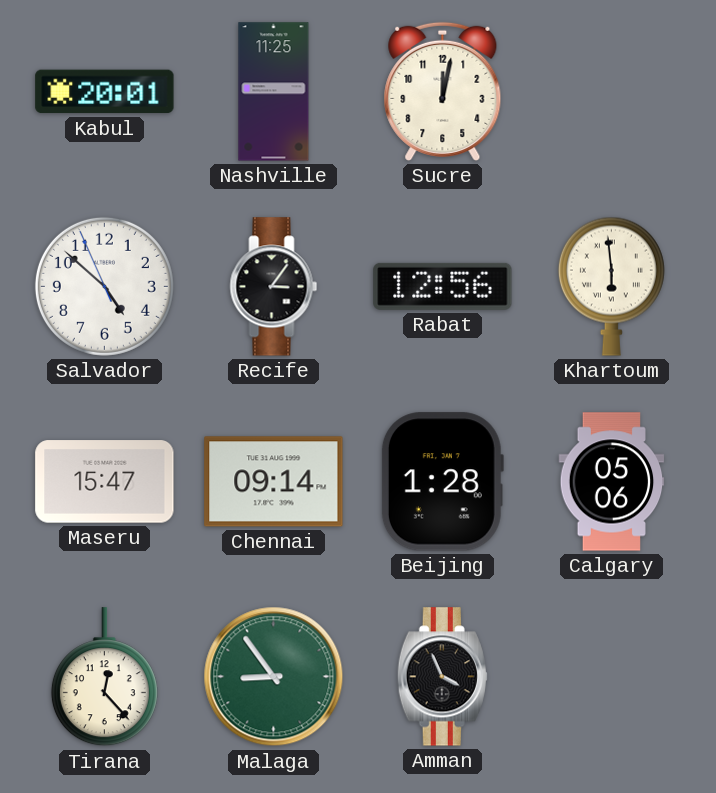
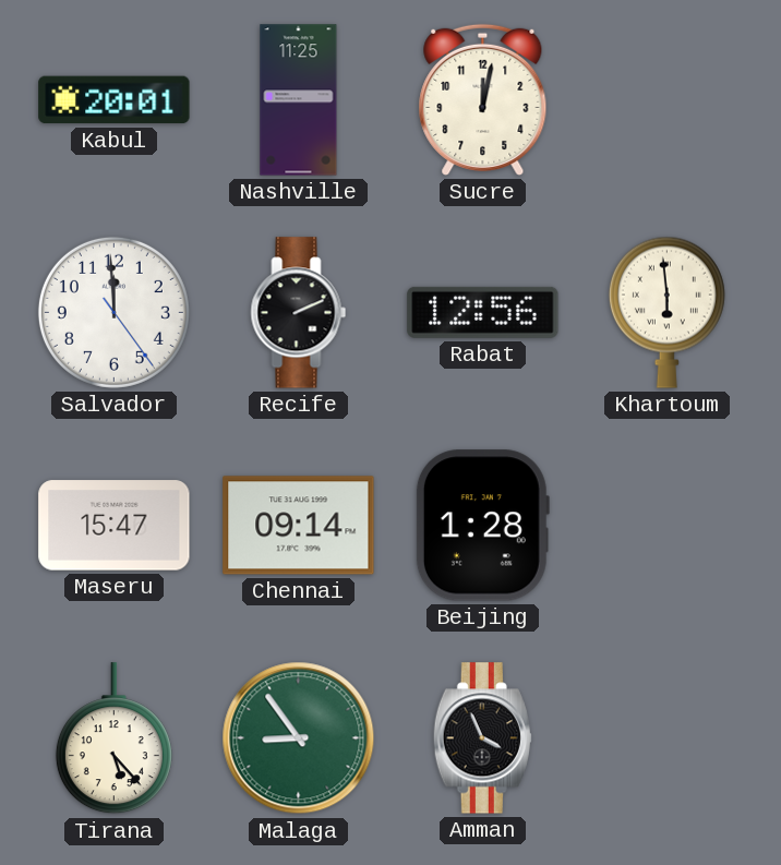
Salvador: 4:51 -> 11:59
Recife: 3:06 -> 2:11
Calgary: 05:06 -> none
Tirana: 12:23 -> 5:23
